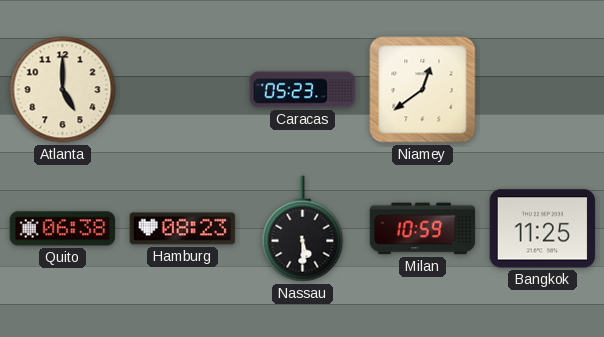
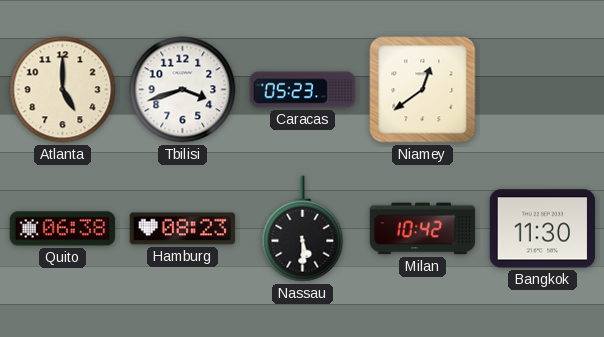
Tbilisi: none -> 3:42
Milan: 10:59 -> 10:42
Bangkok: 11:25 -> 11:30
